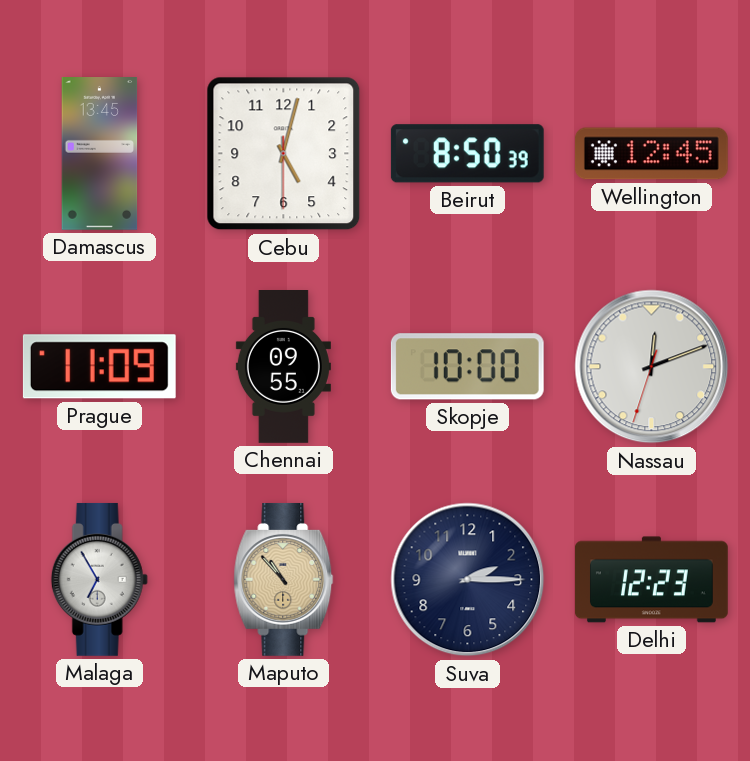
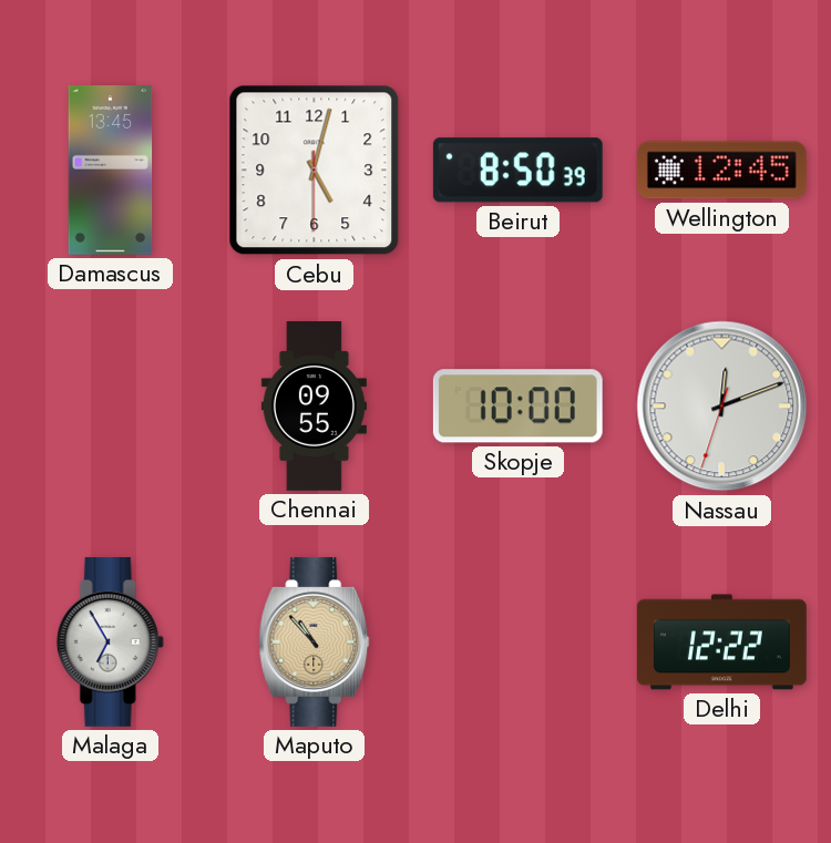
Prague: 11:09 -> none
Suva: 2:15 -> none
Delhi: 12:23 -> 12:22
